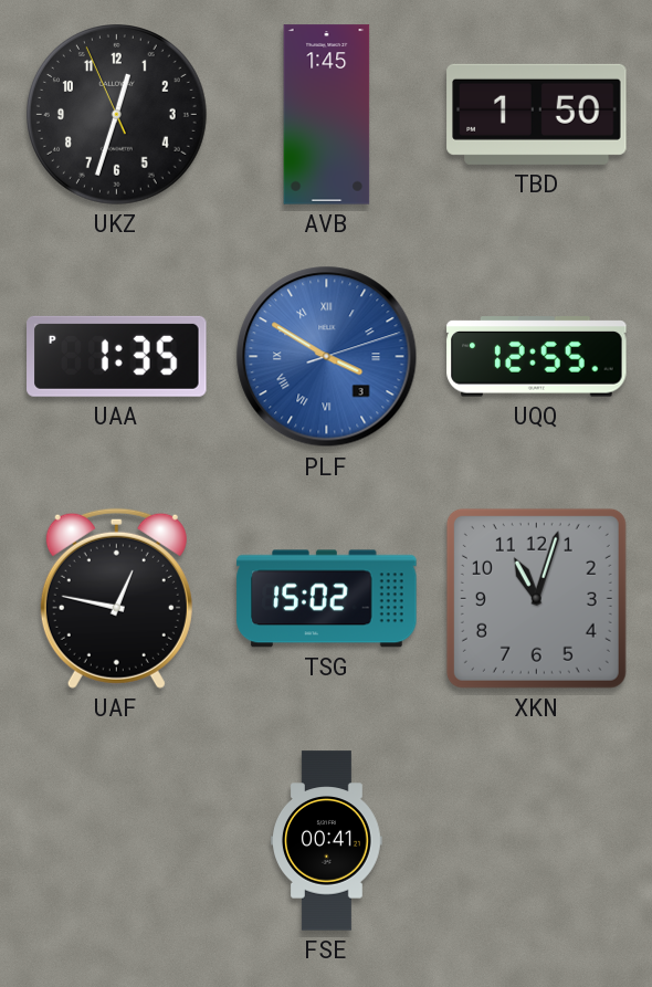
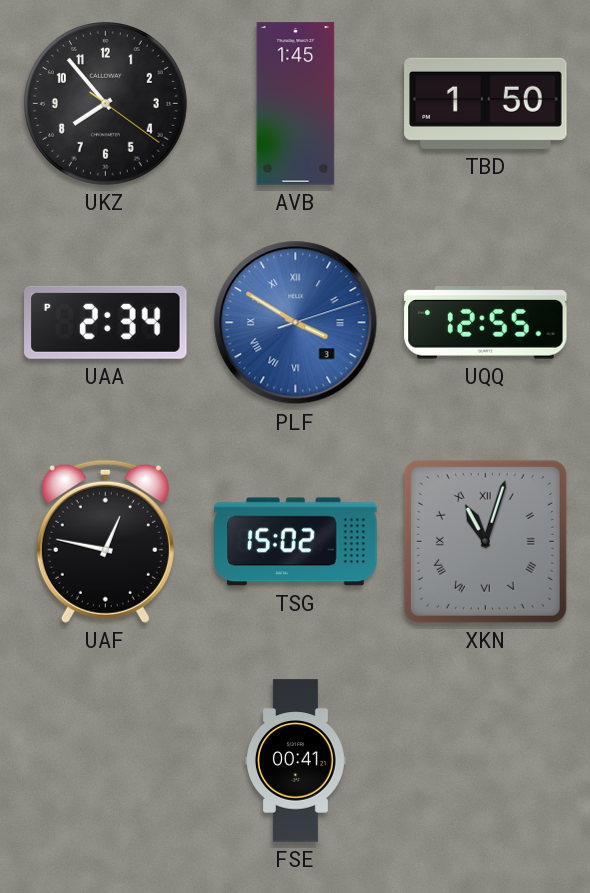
UKZ: 12:32 -> 7:53
UAA: 1:35 -> 2:34
XKN numerals: Arabic -> Roman
